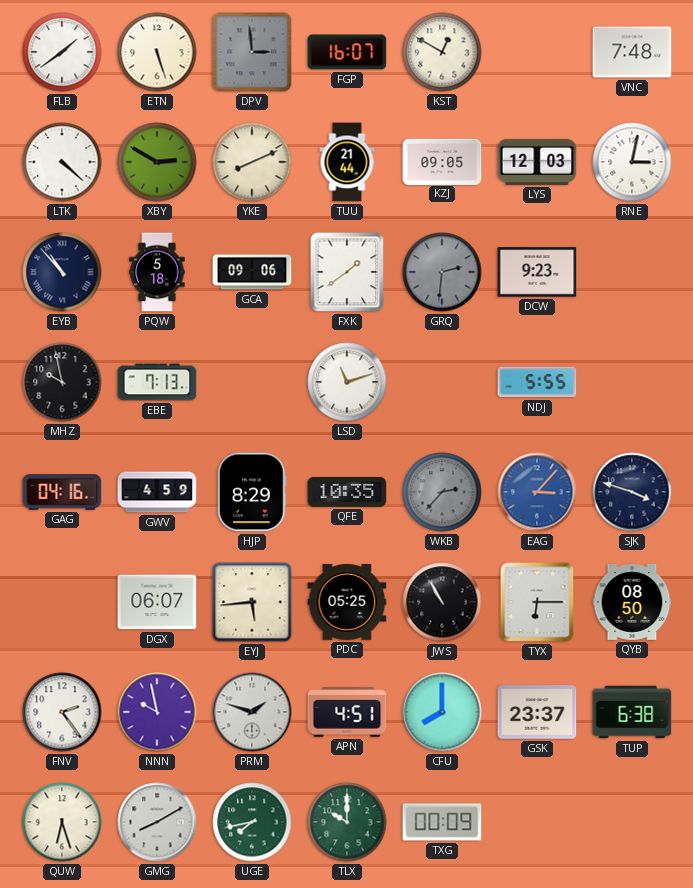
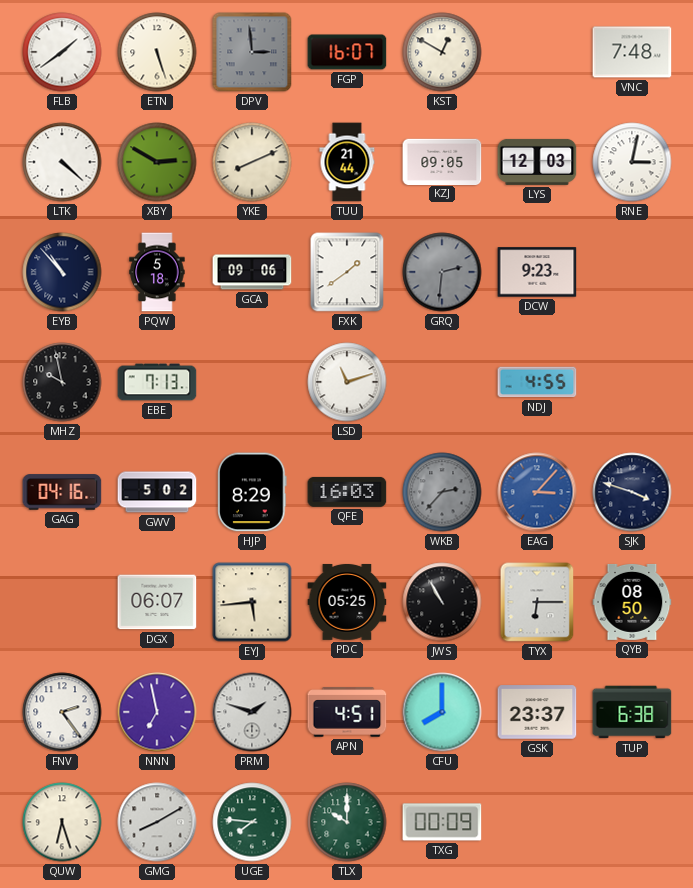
NDJ: 5:55 -> 4:55
GWV: 4:59 -> 5:02
QFE: 10:35 -> 16:03
NNN: 9:58 -> 6:58
UGE: 7:43 -> 7:46
